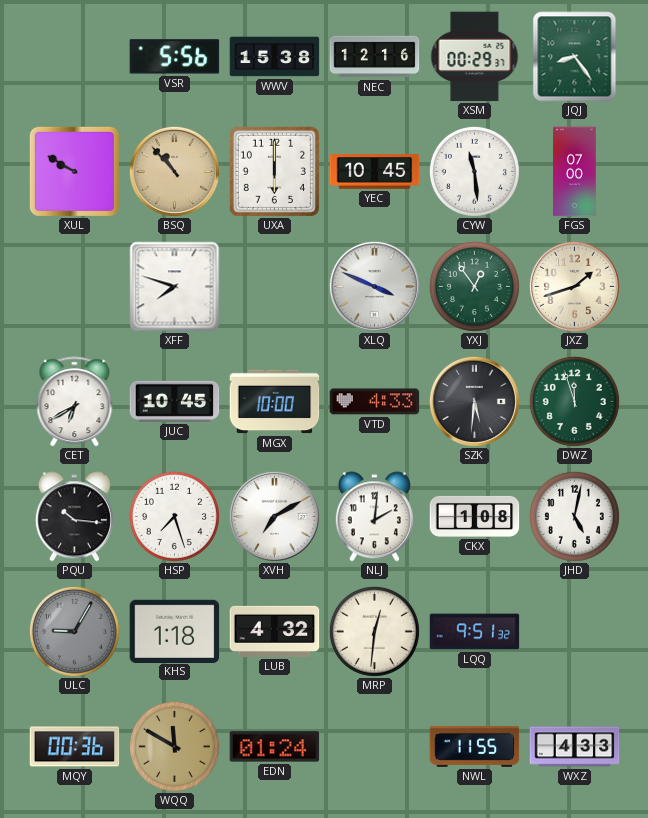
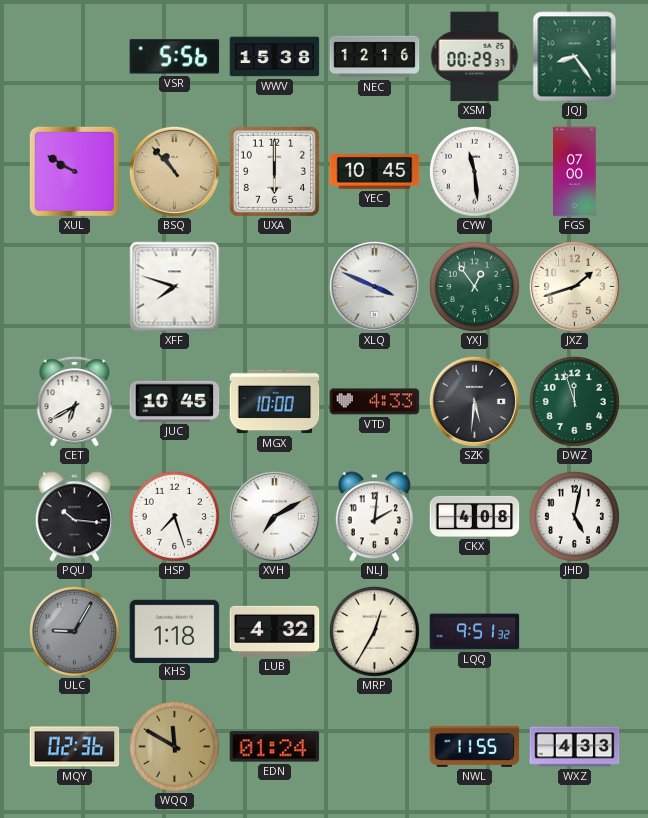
CKX: 1:08 -> 4:08
MRP: 12:31 -> 12:35
MQY: 00:36 -> 02:36
